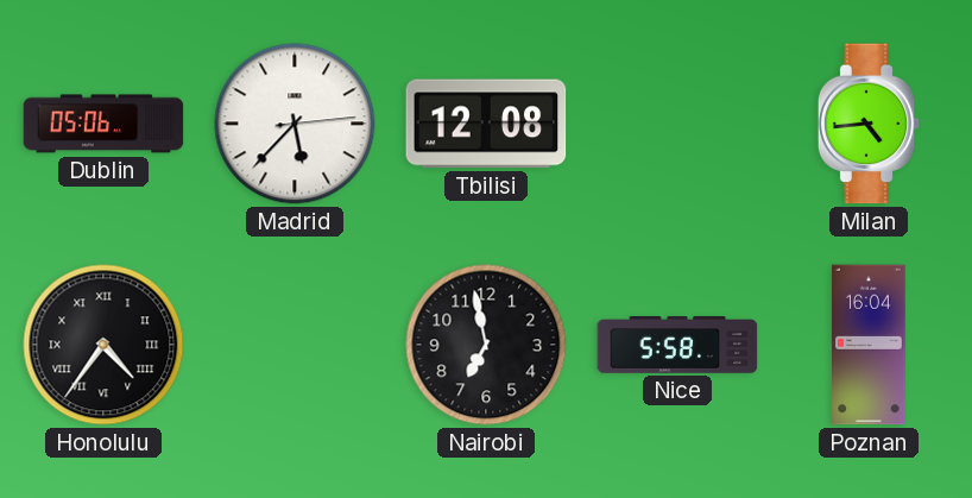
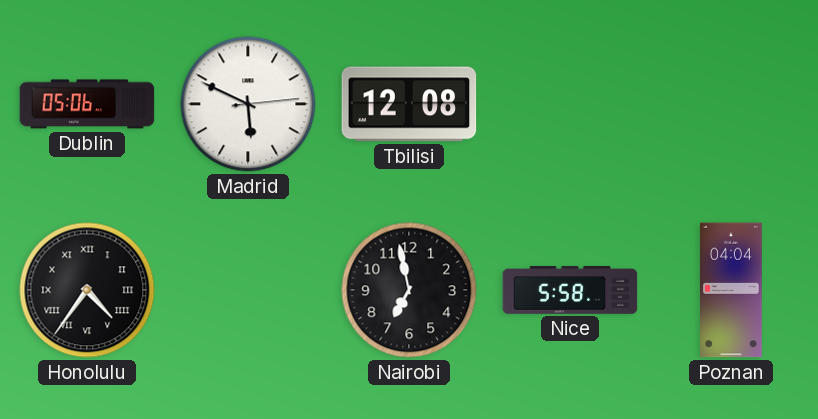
Madrid: 5:37 -> 5:49
Milan: 4:44 -> none
Poznan: 16:04 -> 04:04
